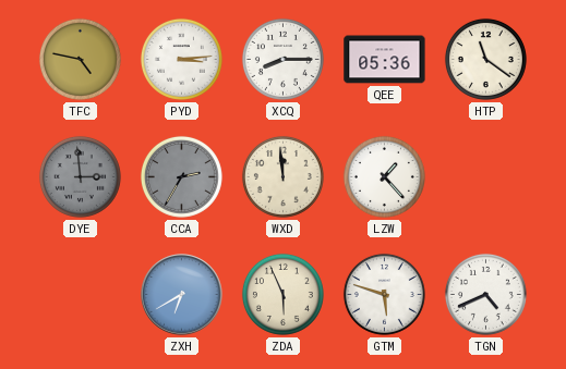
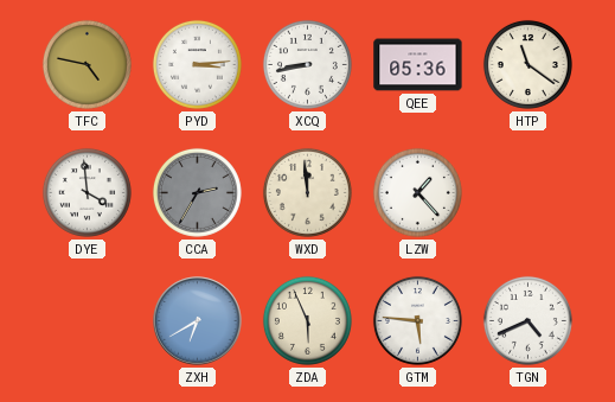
XCQ: 8:15 -> 8:43
DYE: 2:59 -> 3:59
DYE dial: grey -> white
GTM: 5:48 -> 5:46
